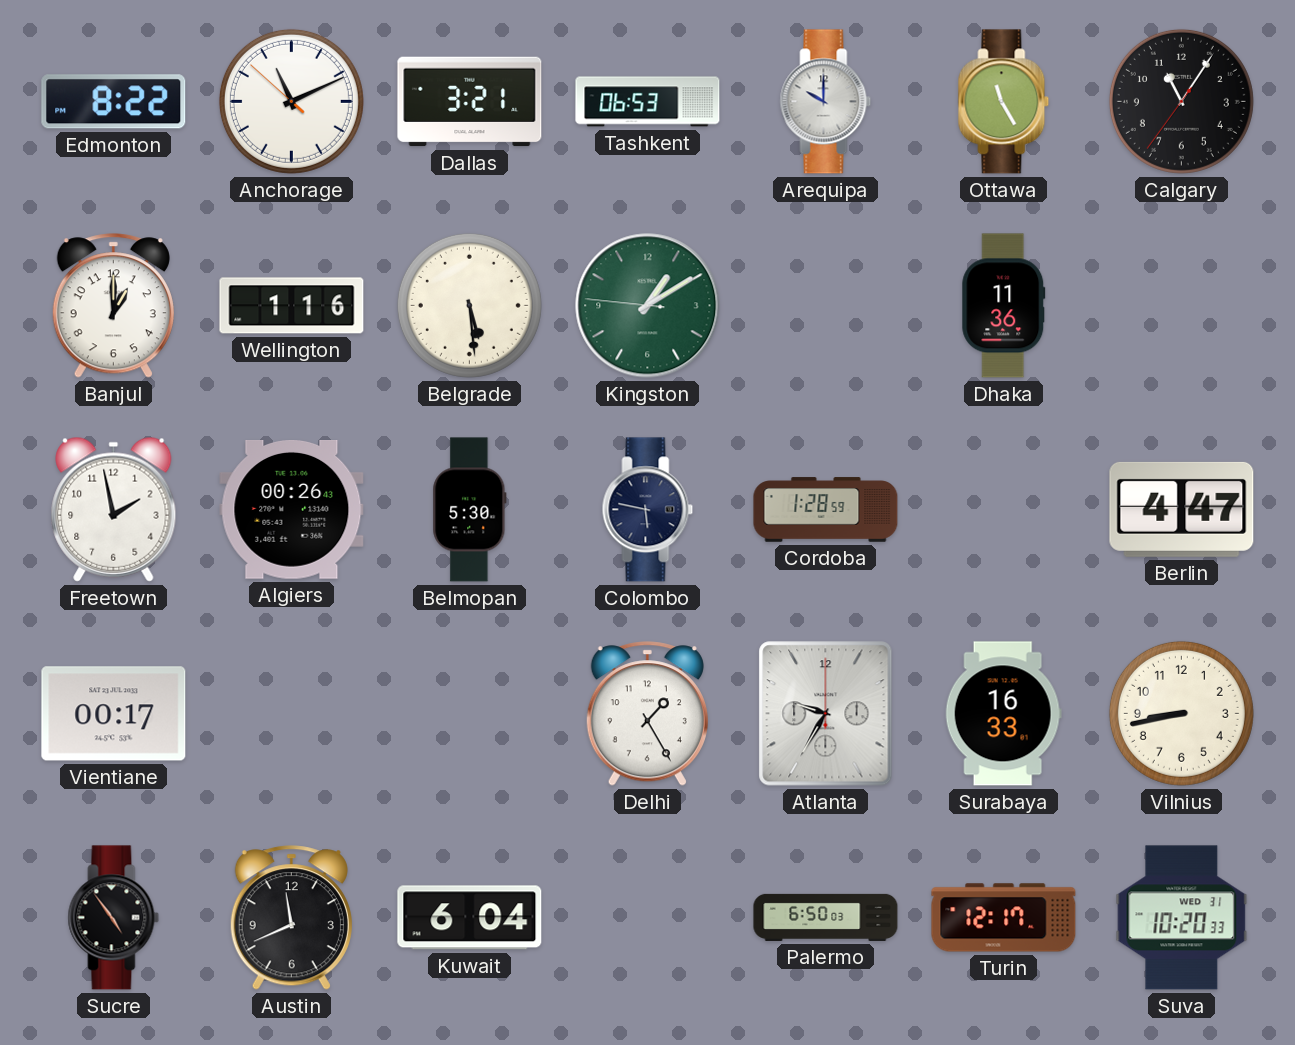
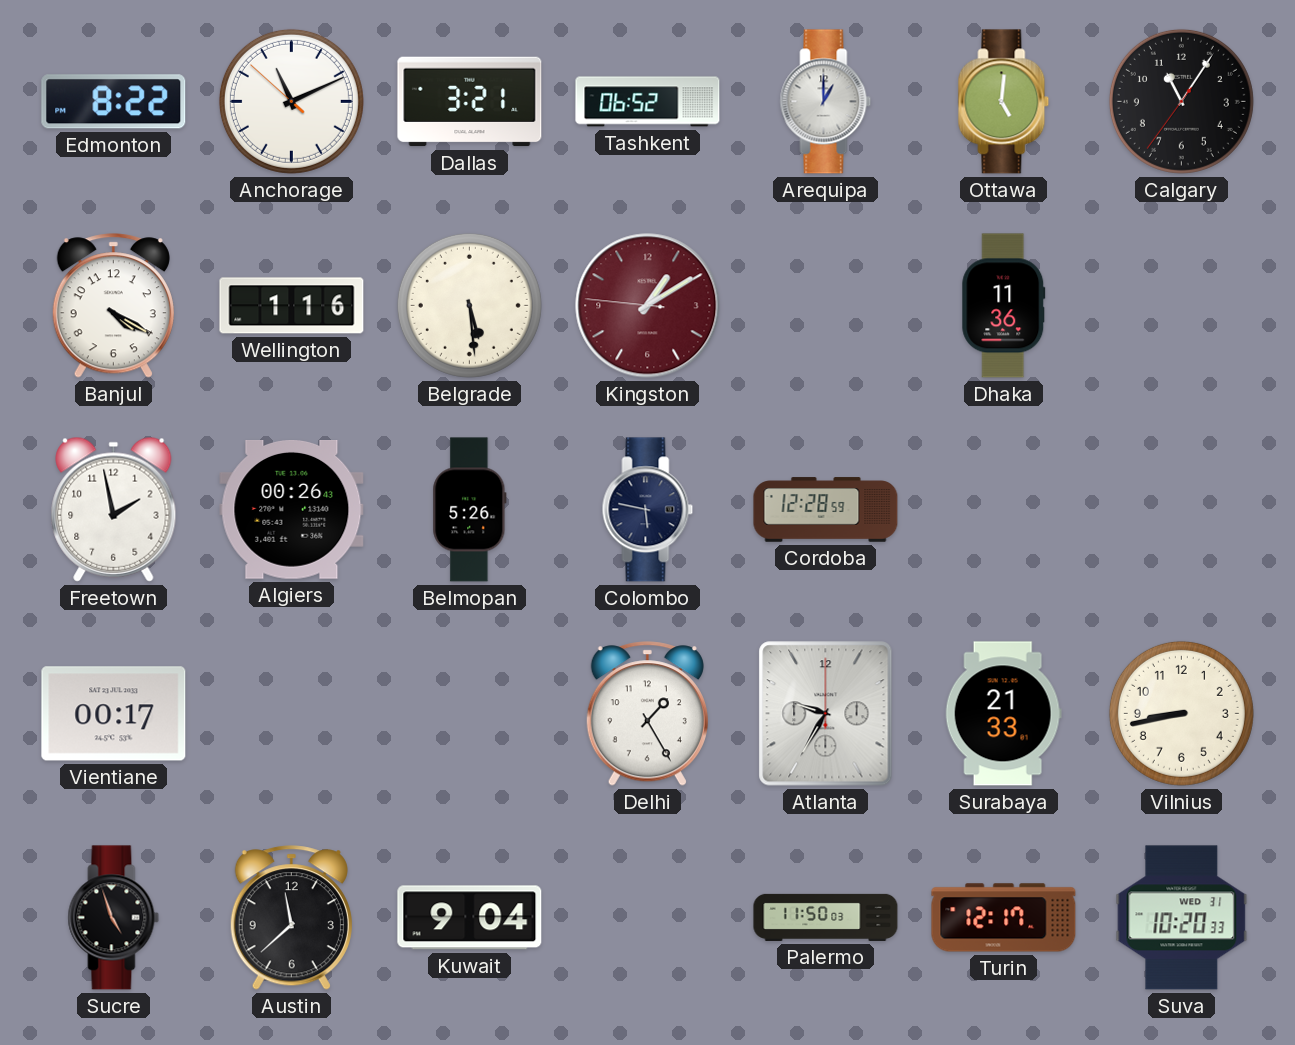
Tashkent: 06:53 -> 06:52
Arequipa: 10:00 -> 1:00
Ottawa: 11:25 -> 5:01
Banjul: 1:00 -> 4:20
Kingston dial: green -> burgundy
Belmopan: 5:30 -> 5:26
Cordoba: 1:28 -> 12:28
Berlin: 4:47 -> none
Surabaya: 16:33 -> 21:33
Sucre: 4:54 -> 4:57
Austin: 11:41 -> 11:38
Kuwait: 6:04 -> 9:04
Palermo: 6:50 -> 11:50
